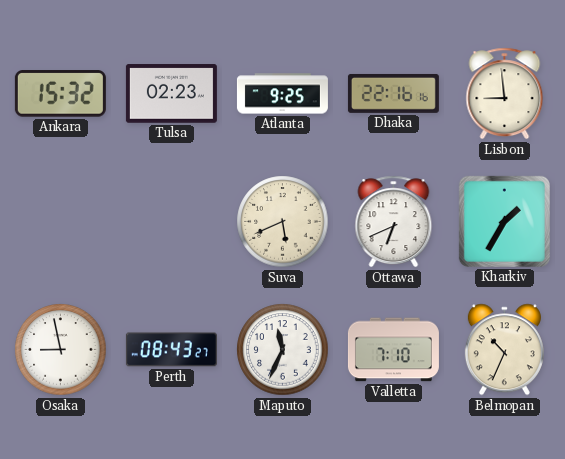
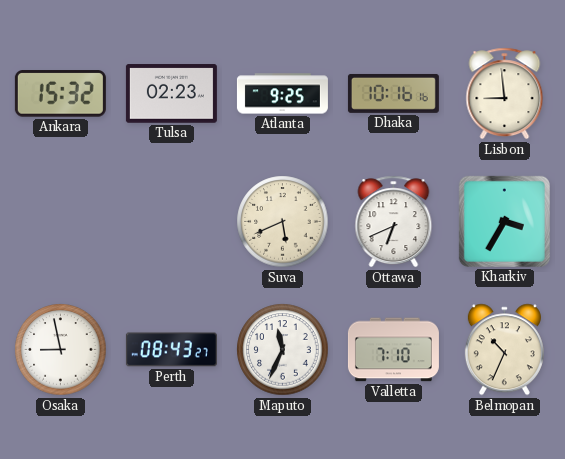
Dhaka: 22:16 -> 10:16
Kharkiv: 1:35 -> 3:35
